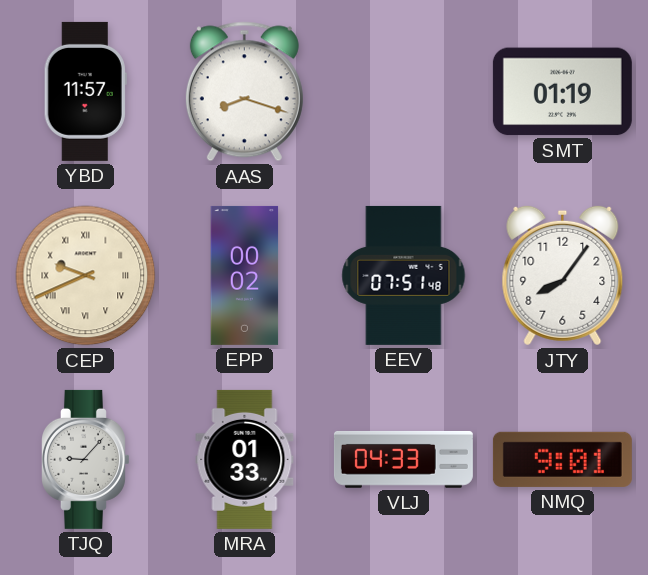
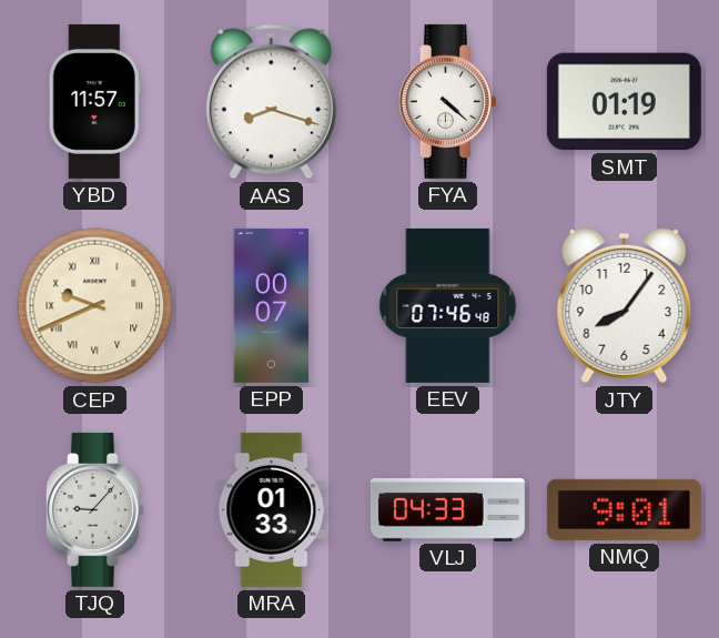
FYA: none -> 4:22
EPP: 00:02 -> 00:07
EEV: 07:51 -> 07:46
